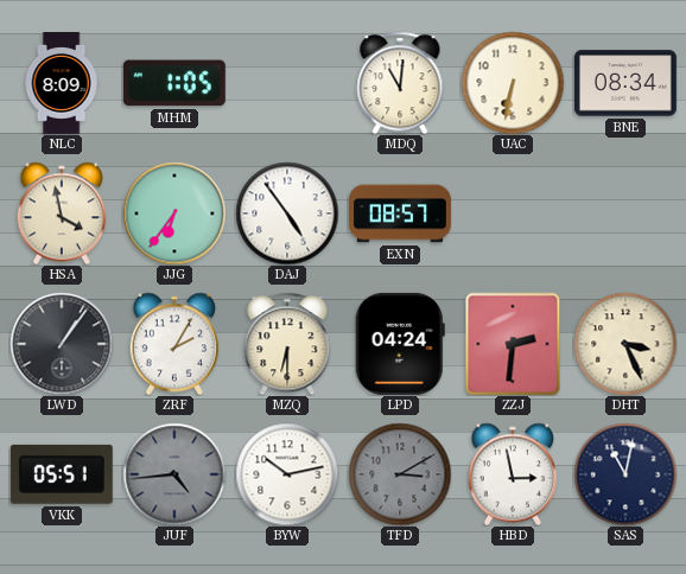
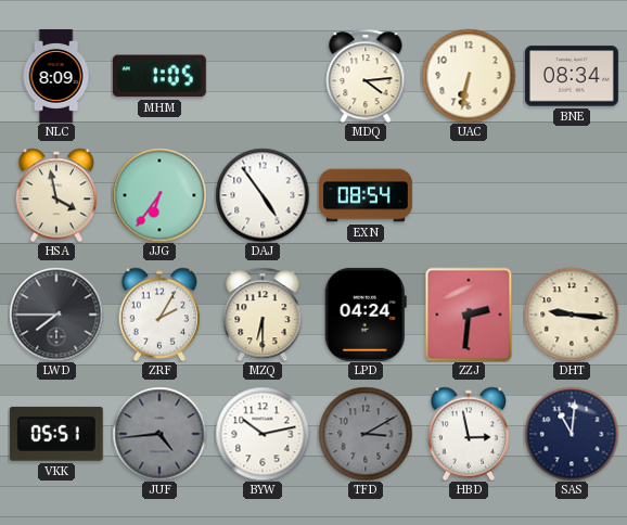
MDQ: 11:01 -> 4:14
EXN: 08:57 -> 08:54
LWD: 1:06 -> 7:45
DHT: 3:26 -> 9:16
SAS: 11:02 -> 11:01
